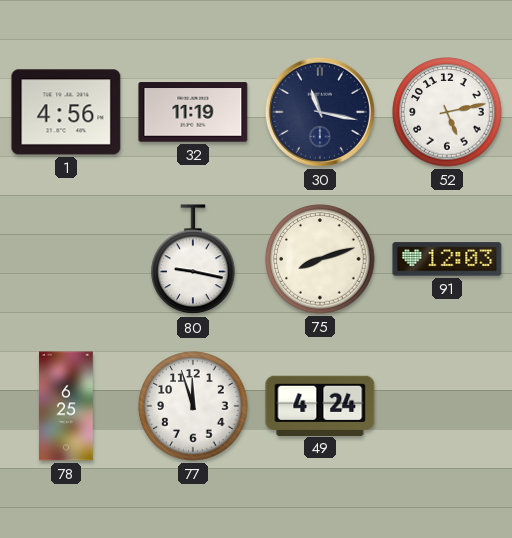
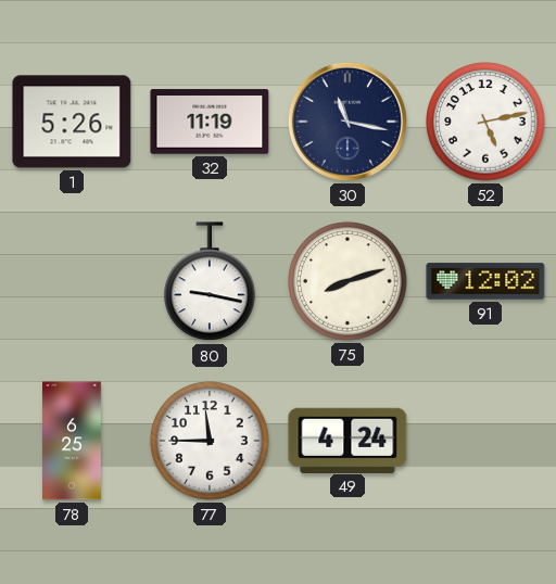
1: 4:56 -> 5:26
91: 12:03 -> 12:02
77: 11:57 -> 11:45
